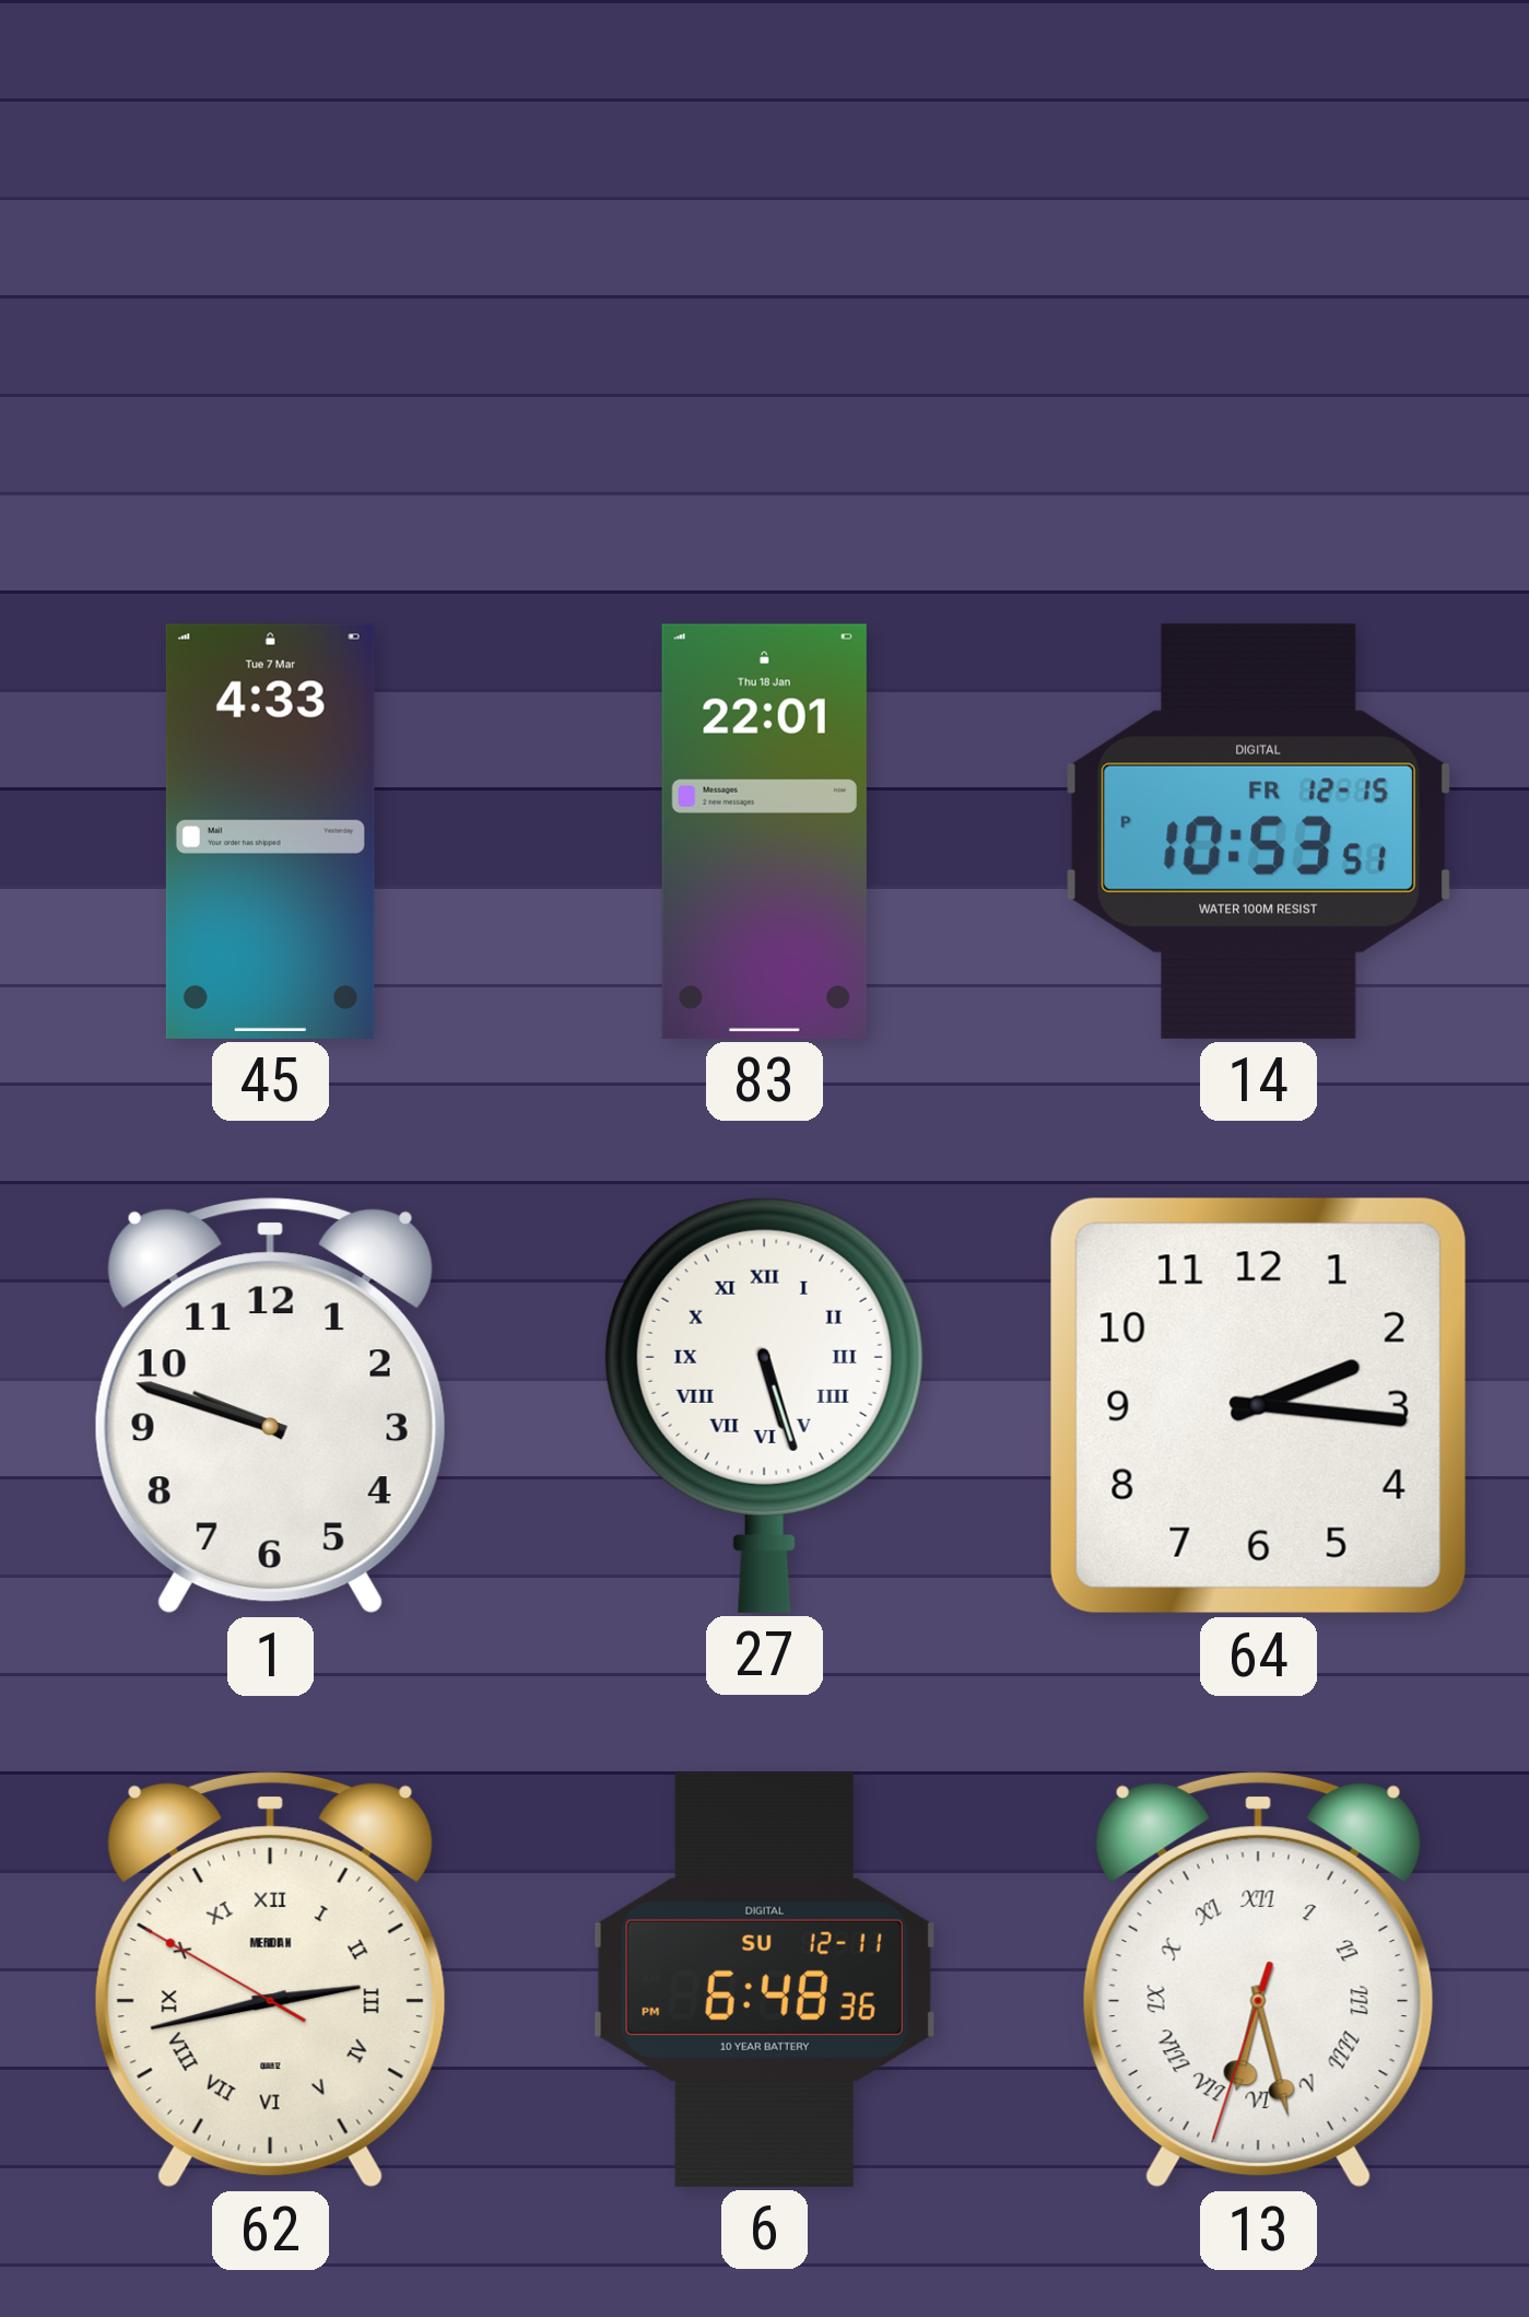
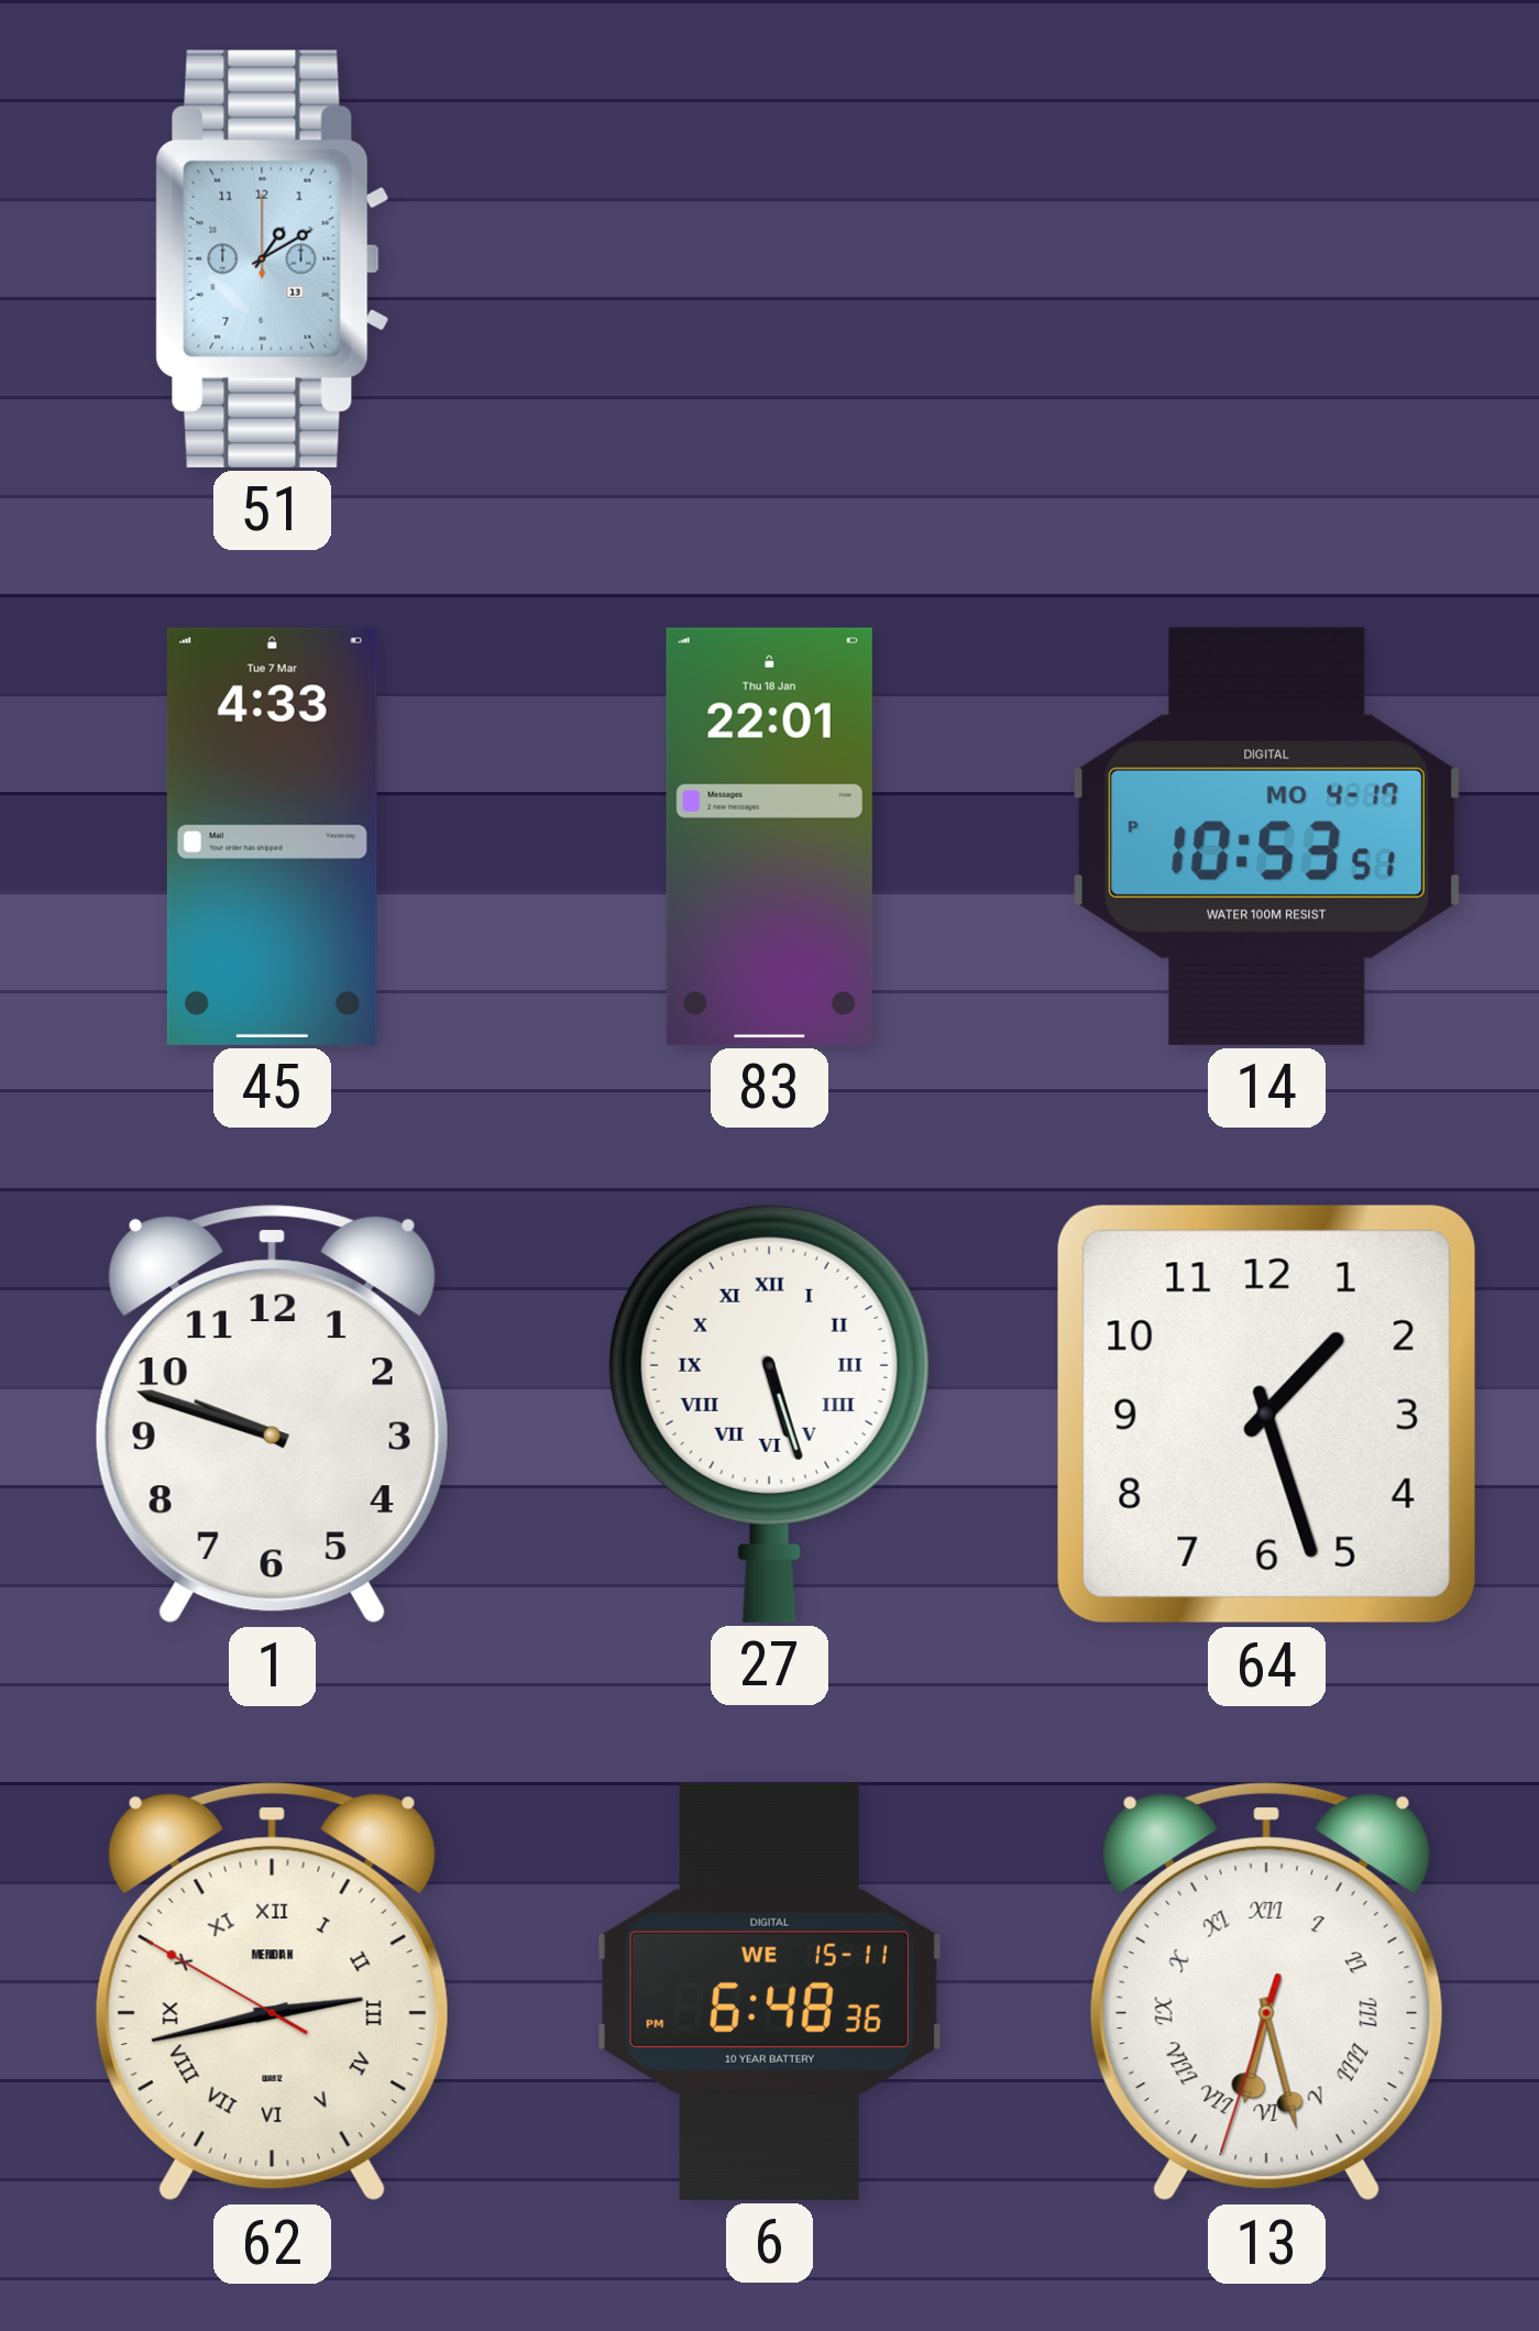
51: none -> 1:10
14 date: FR 12-15 -> MO 4-17
64: 2:16 -> 1:27
6 date: SU 12-11 -> WE 15-11
